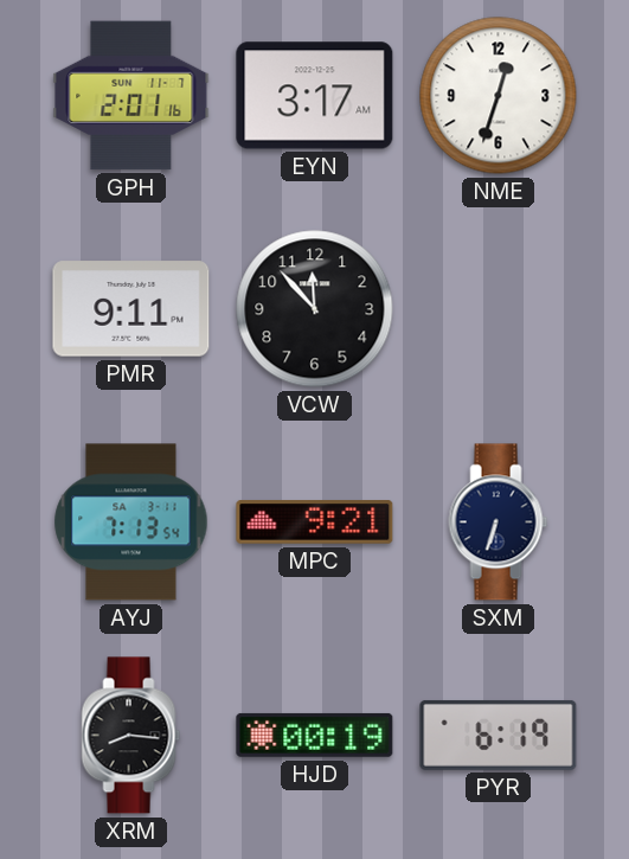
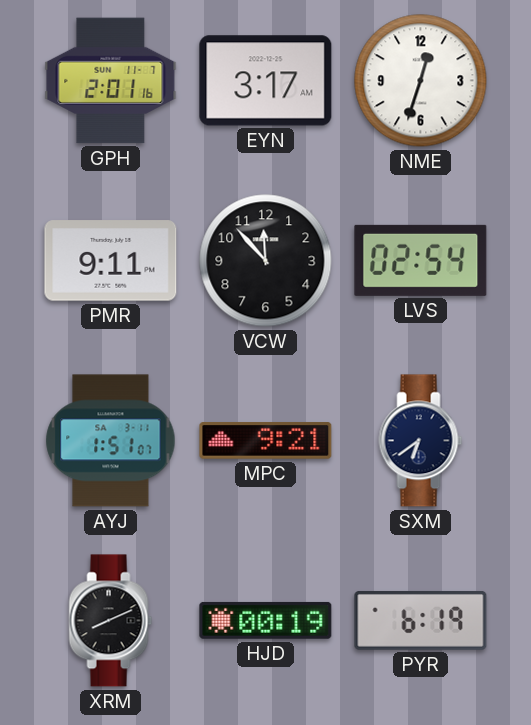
LVS: none -> 02:54
AYJ: 7:13 -> 1:51
SXM: 6:33 -> 6:39
XRM: 8:16 -> 8:11
